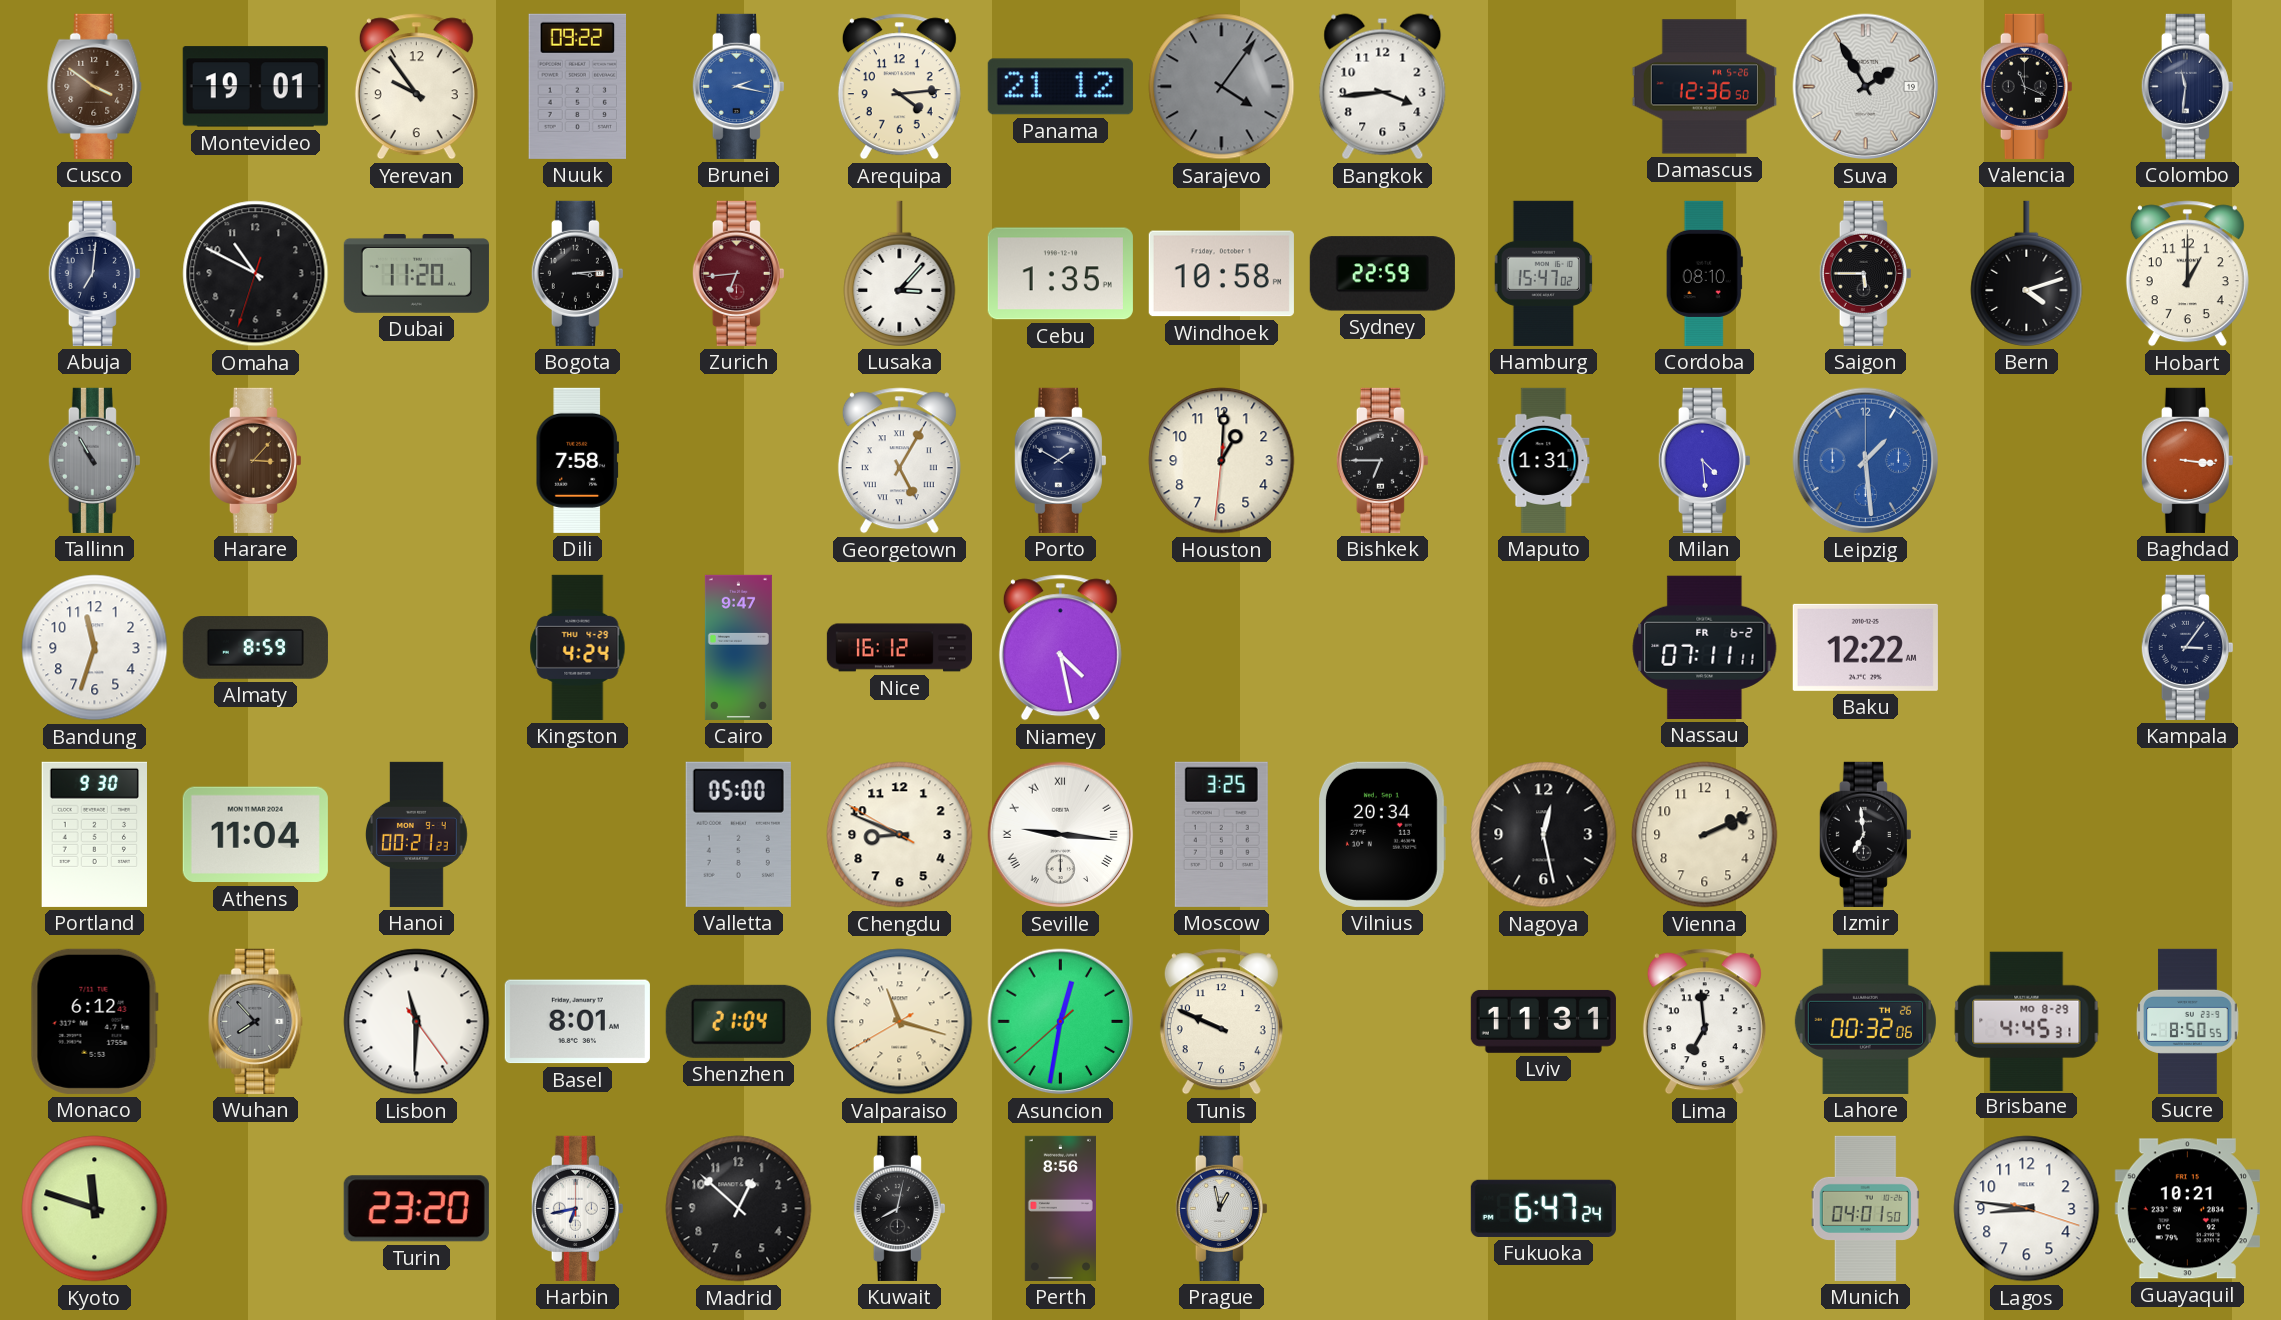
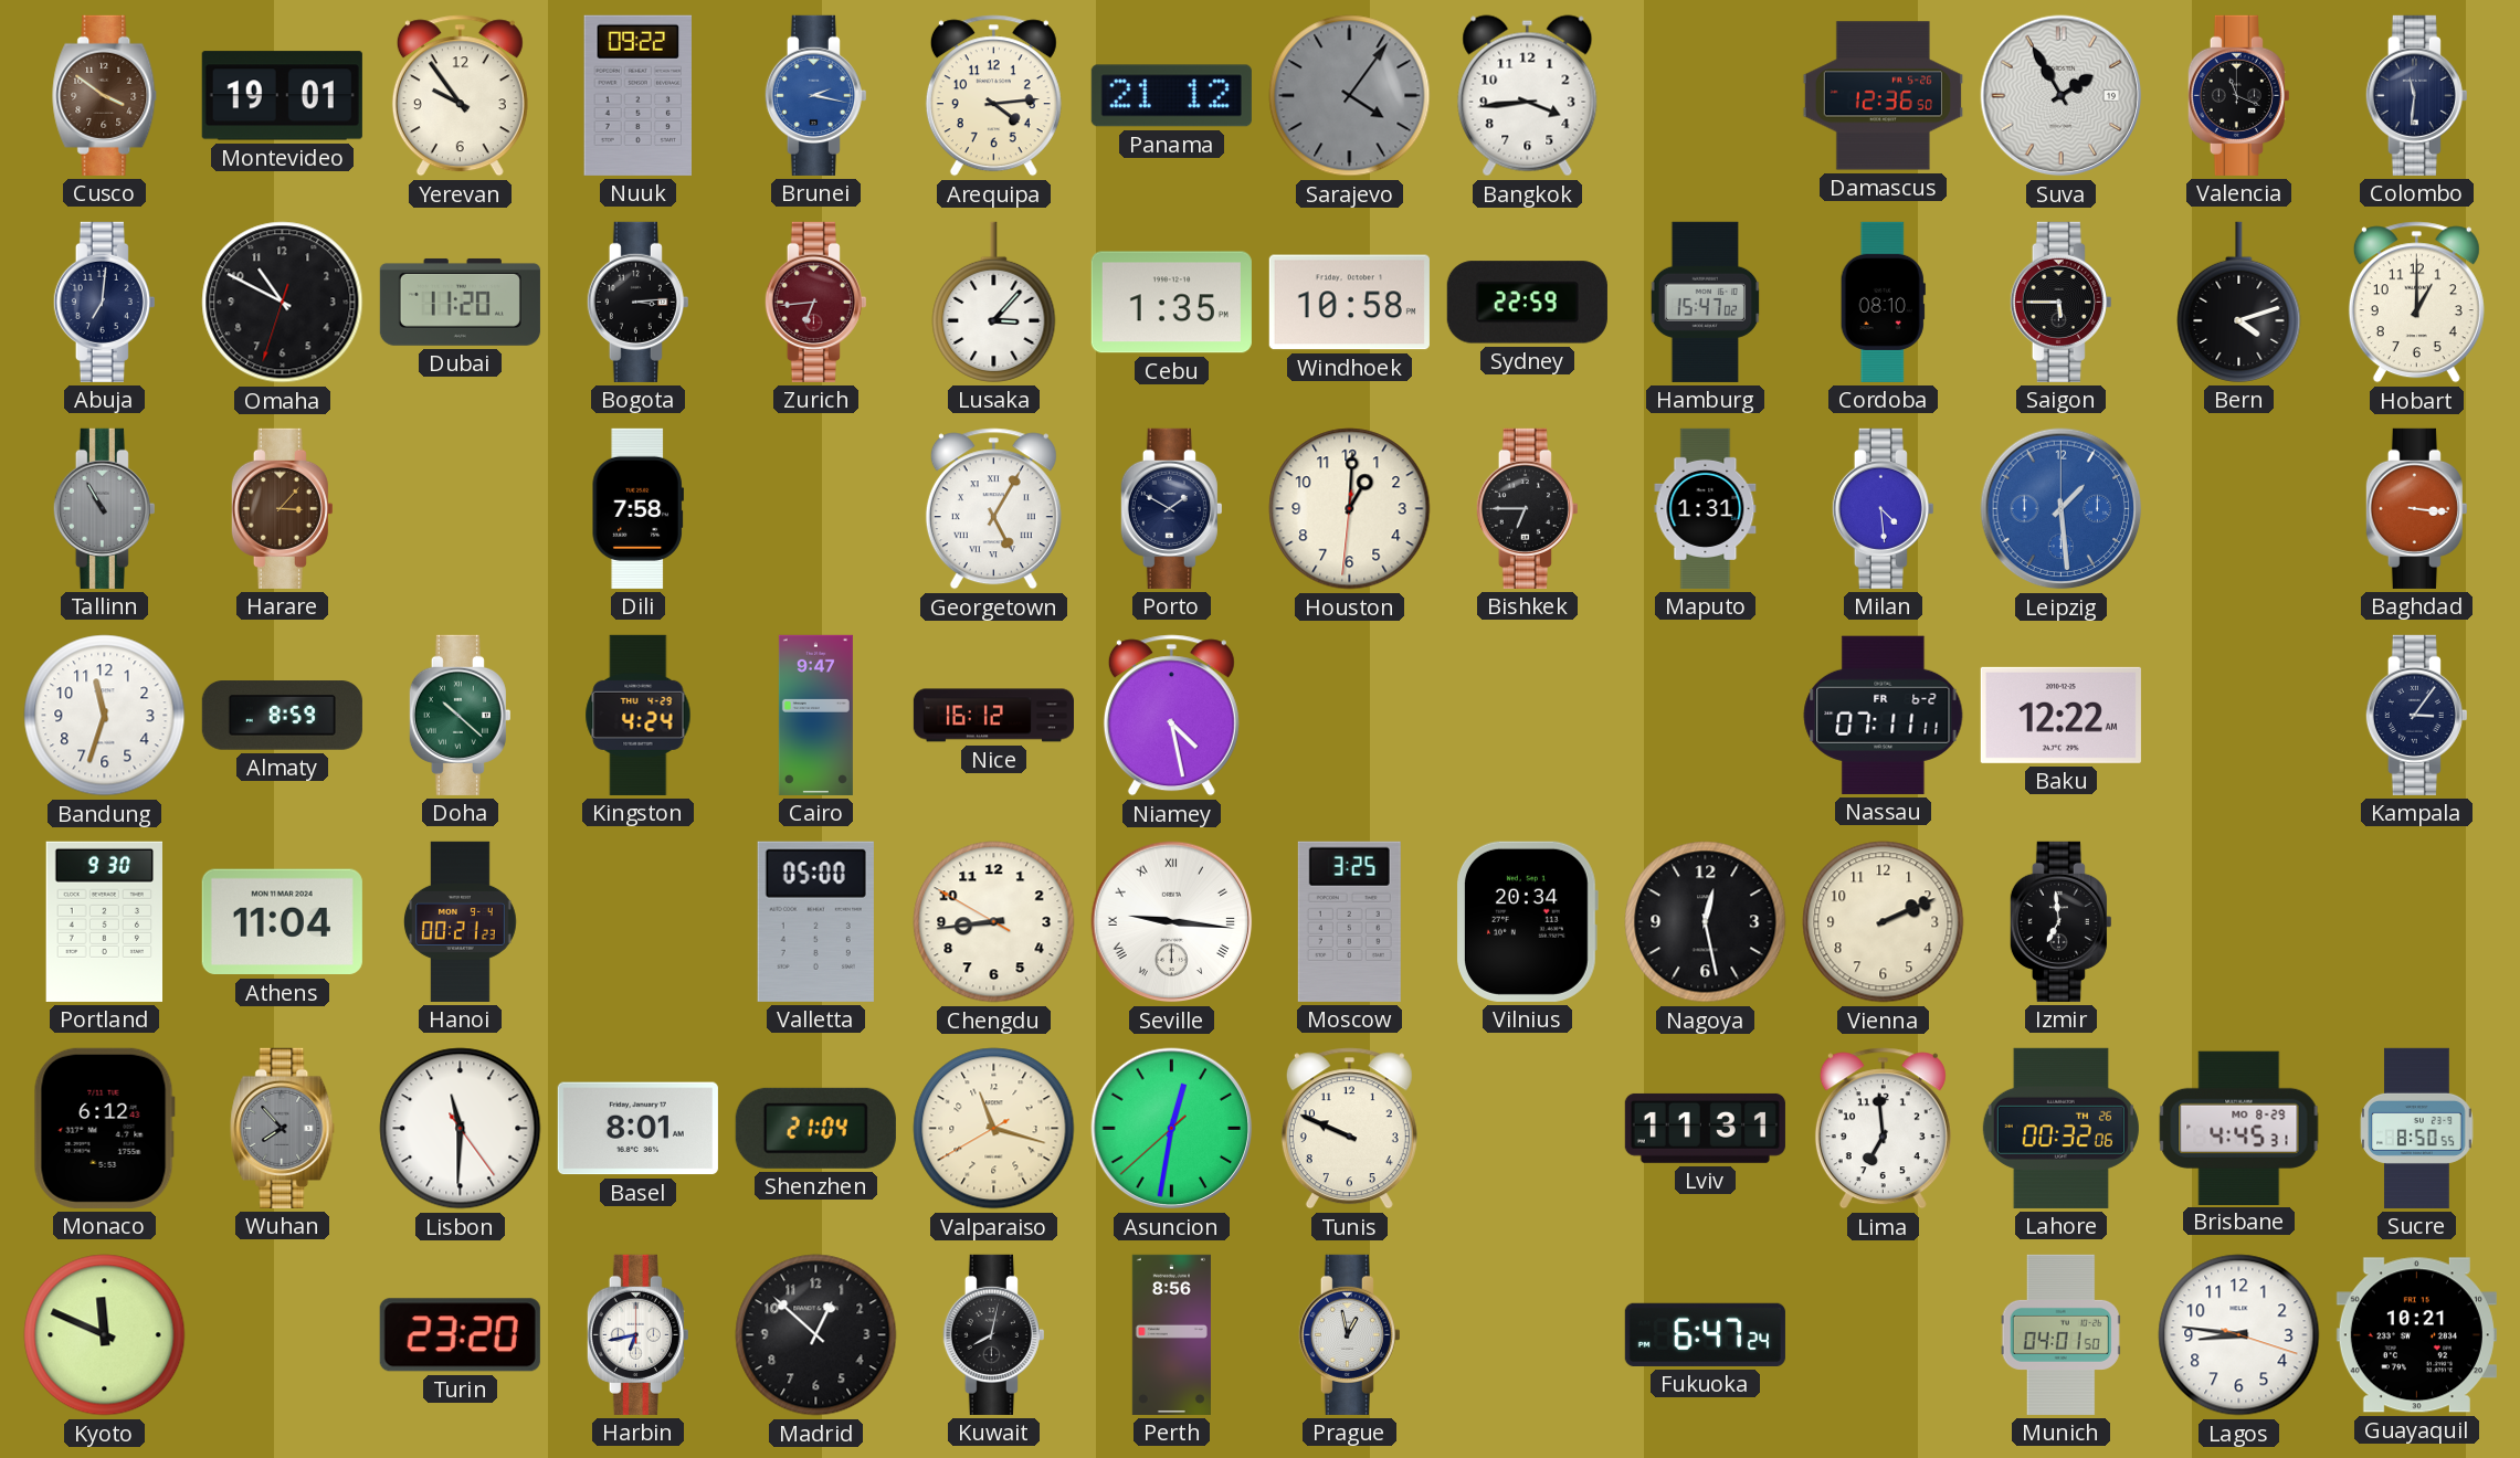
Doha: none -> 10:22
Chengdu: 8:48 -> 8:43
Kyoto: 11:48 -> 11:49
